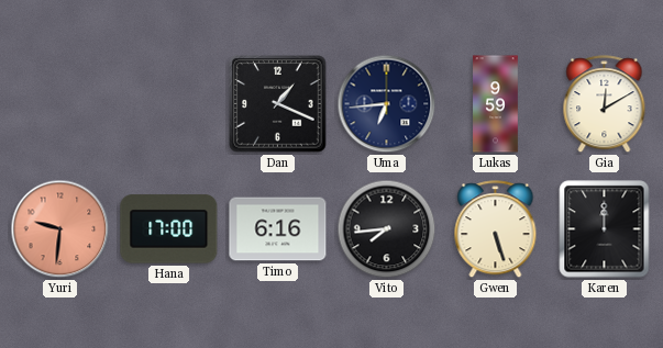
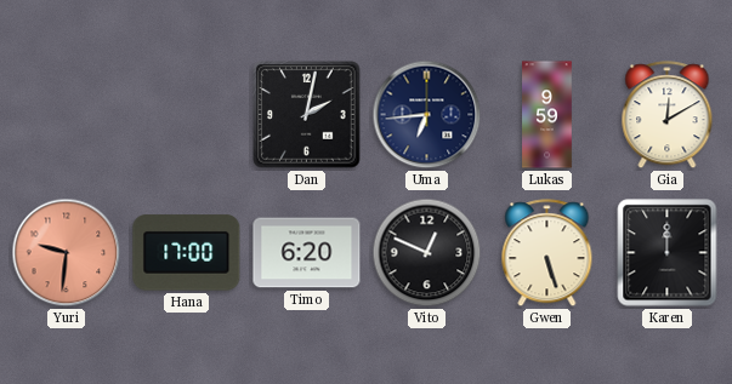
Dan: 1:19 -> 2:02
Timo: 6:16 -> 6:20
Vito: 7:44 -> 12:49
